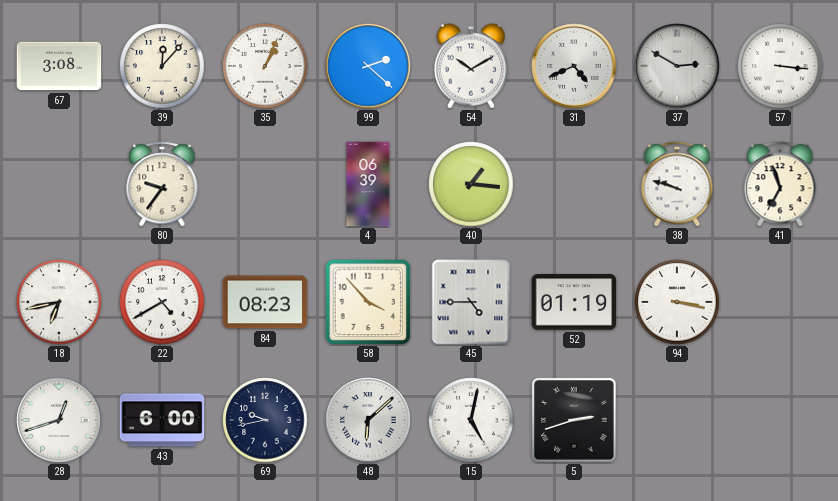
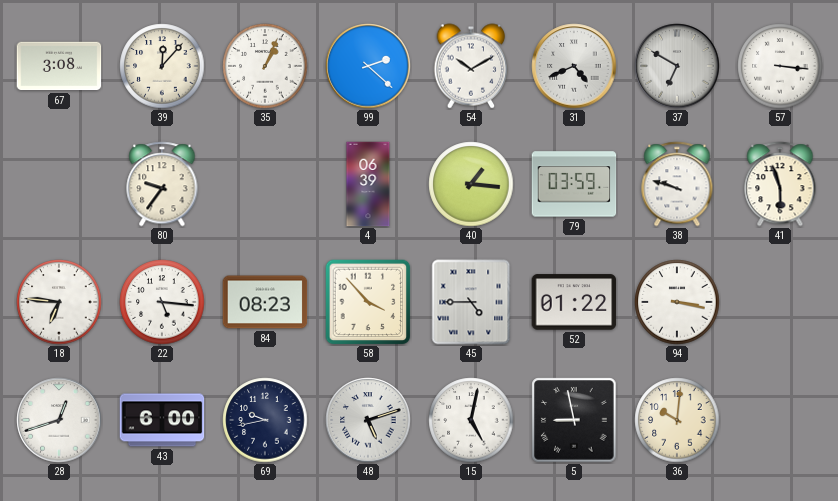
37: 2:50 -> 6:50
79: none -> 03:59
41: 6:57 -> 5:57
18: 6:43 -> 6:46
22: 4:40 -> 5:16
52: 01:19 -> 01:22
48: 6:08 -> 5:12
5: 2:42 -> 8:58
36: none -> 10:01
